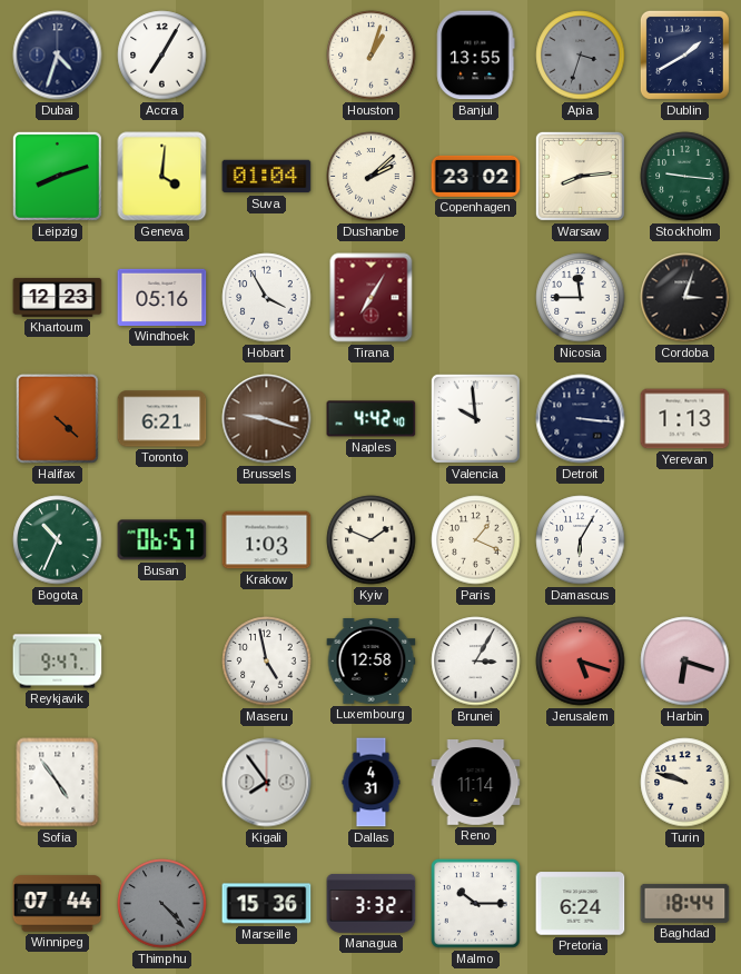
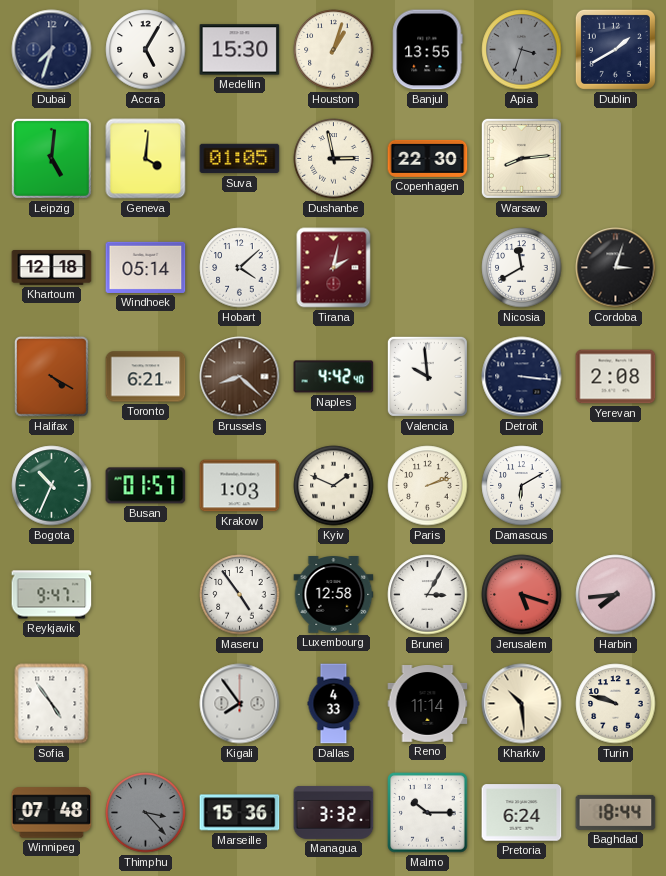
Dubai: 4:33 -> 7:33
Accra: 7:05 -> 5:05
Medellin: none -> 15:30
Leipzig: 8:12 -> 5:01
Suva: 01:04 -> 01:05
Dushanbe: 2:08 -> 2:58
Copenhagen: 23:02 -> 22:30
Stockholm: 9:16 -> none
Khartoum: 12:23 -> 12:18
Windhoek: 05:16 -> 05:14
Hobart: 3:55 -> 4:08
Tirana: 7:05 -> 2:02
Nicosia: 11:45 -> 11:40
Halifax: 4:22 -> 4:20
Brussels: 9:18 -> 8:22
Yerevan: 1:13 -> 2:08
Busan: 06:57 -> 01:57
Paris: 1:19 -> 2:12
Damascus: 6:05 -> 6:10
Maseru: 4:58 -> 4:54
Harbin: 6:18 -> 7:44
Dallas: 4:31 -> 4:33
Kharkiv: none -> 10:29
Winnipeg: 07:44 -> 07:48
Thimphu: 4:23 -> 3:23
